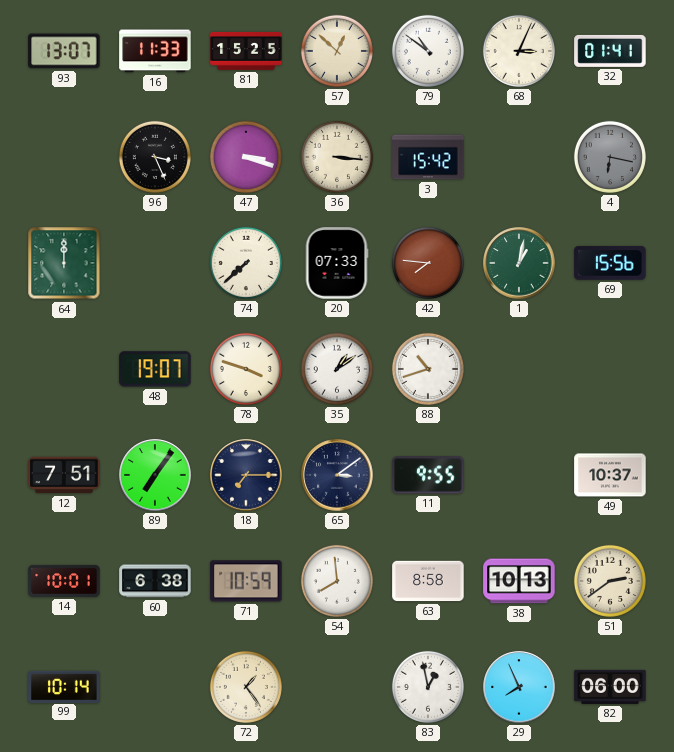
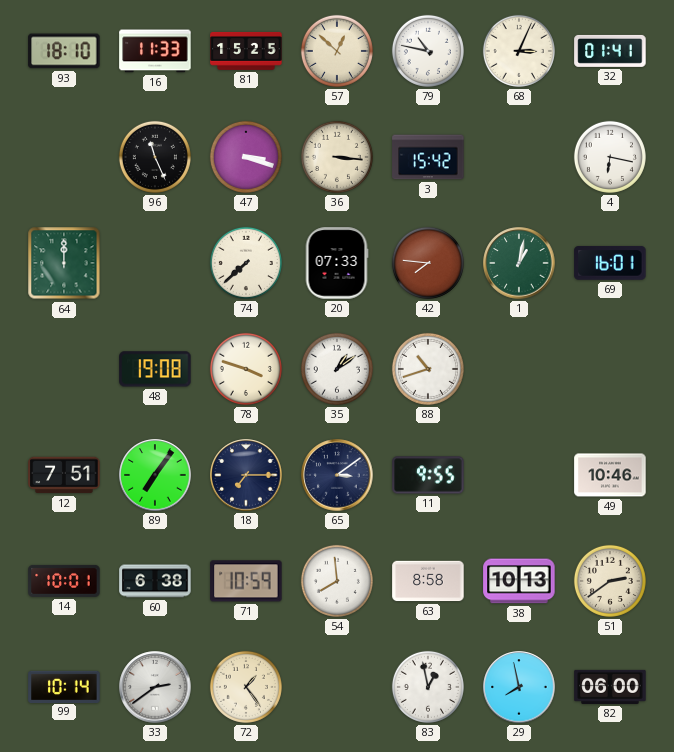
93: 13:07 -> 18:10
79: 10:51 -> 10:47
96: 3:26 -> 11:26
4 dial: grey -> white
69: 15:56 -> 16:01
48: 19:07 -> 19:08
49: 10:37 -> 10:46
33: none -> 2:39
29: 7:56 -> 7:58
